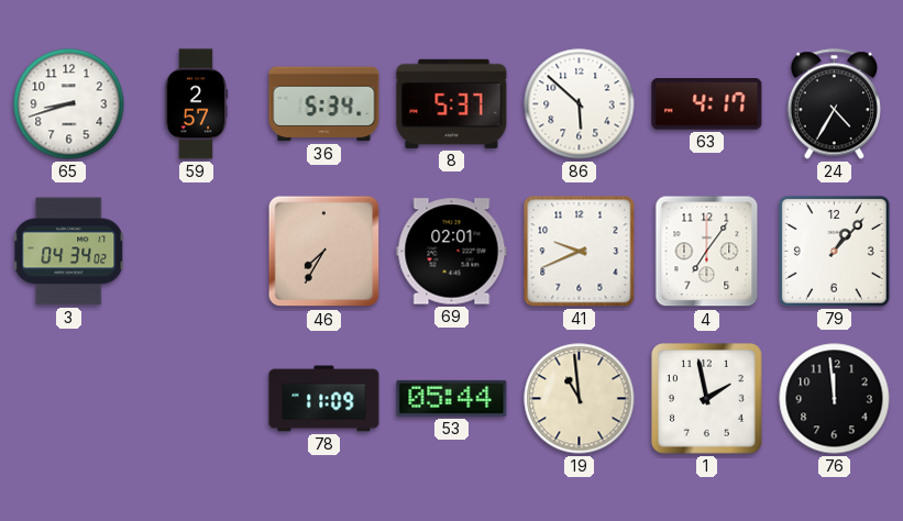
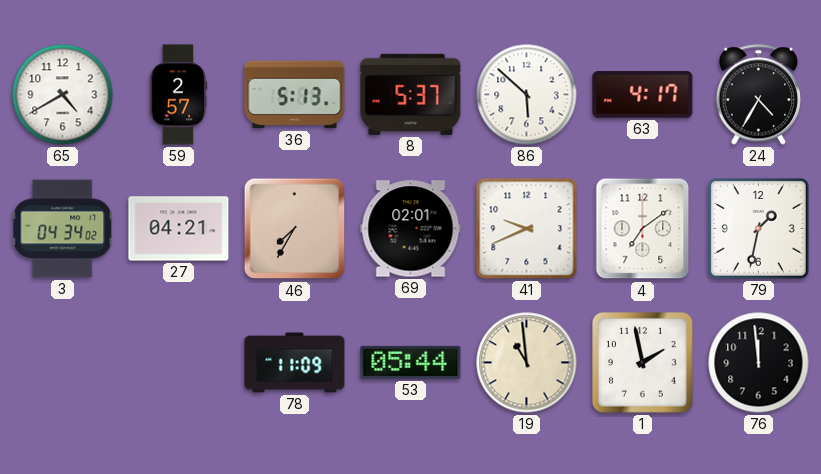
65: 8:42 -> 4:40
36: 5:34 -> 5:13
27: none -> 04:21
4: 7:06 -> 7:09
79: 1:07 -> 1:32
